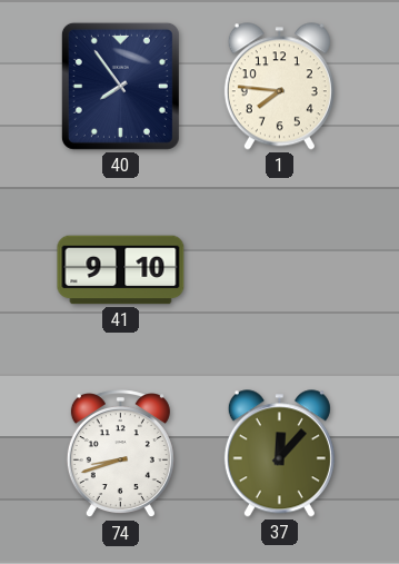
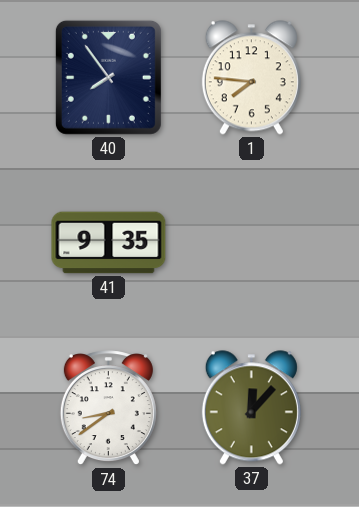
41: 9:10 -> 9:35
74: 8:42 -> 8:39
